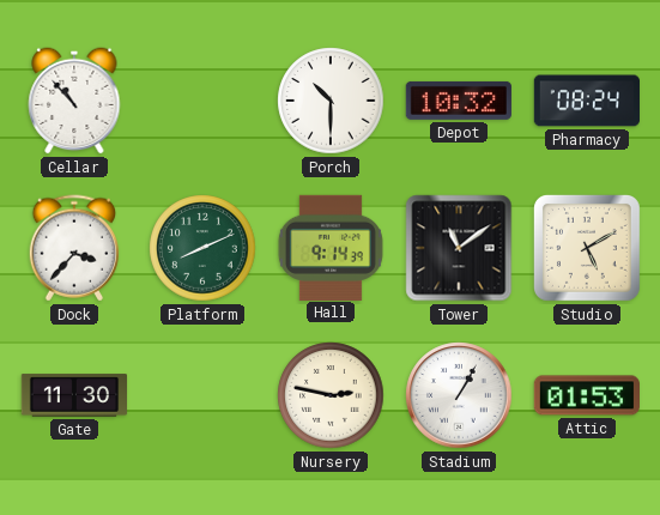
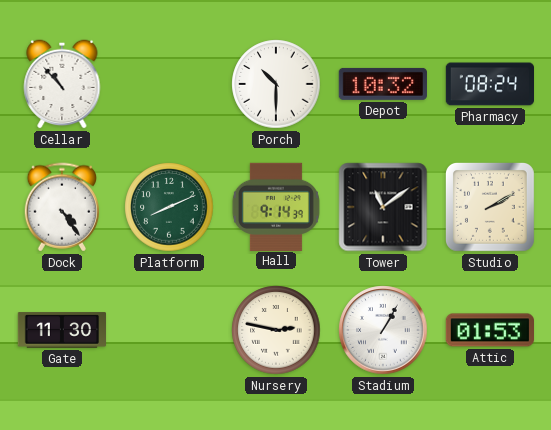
Dock: 3:37 -> 4:24
Studio: 5:10 -> 2:10
